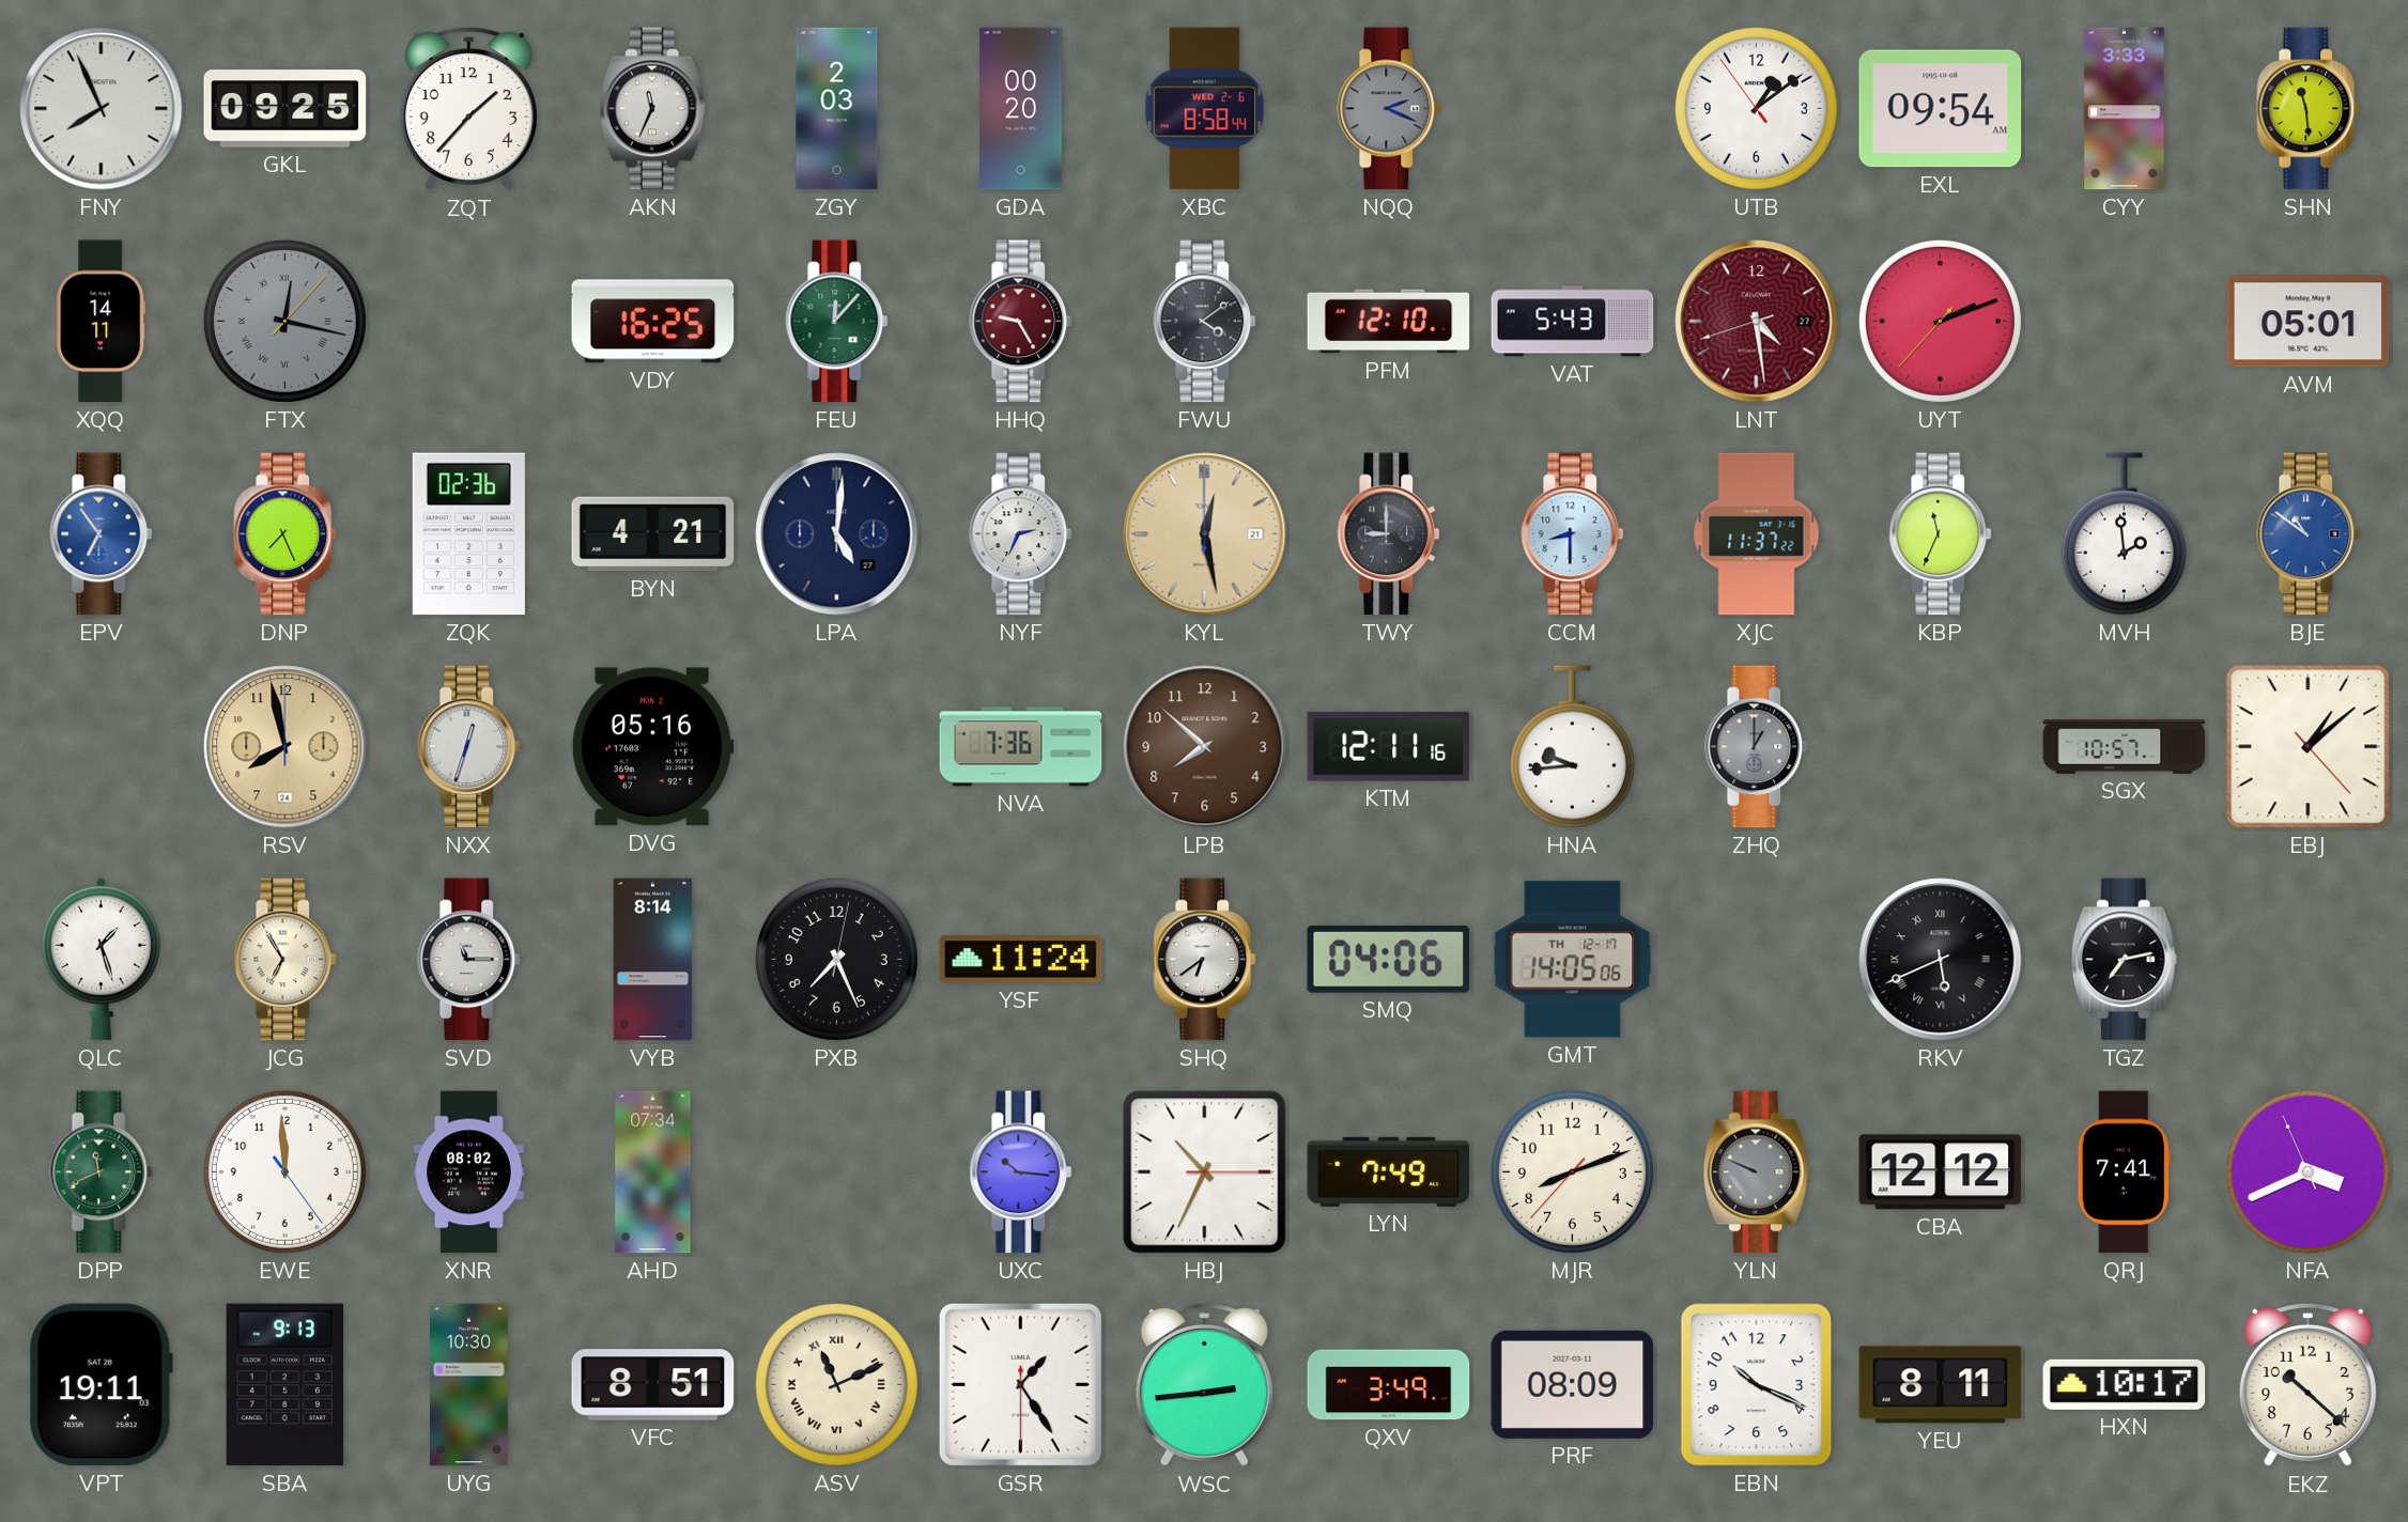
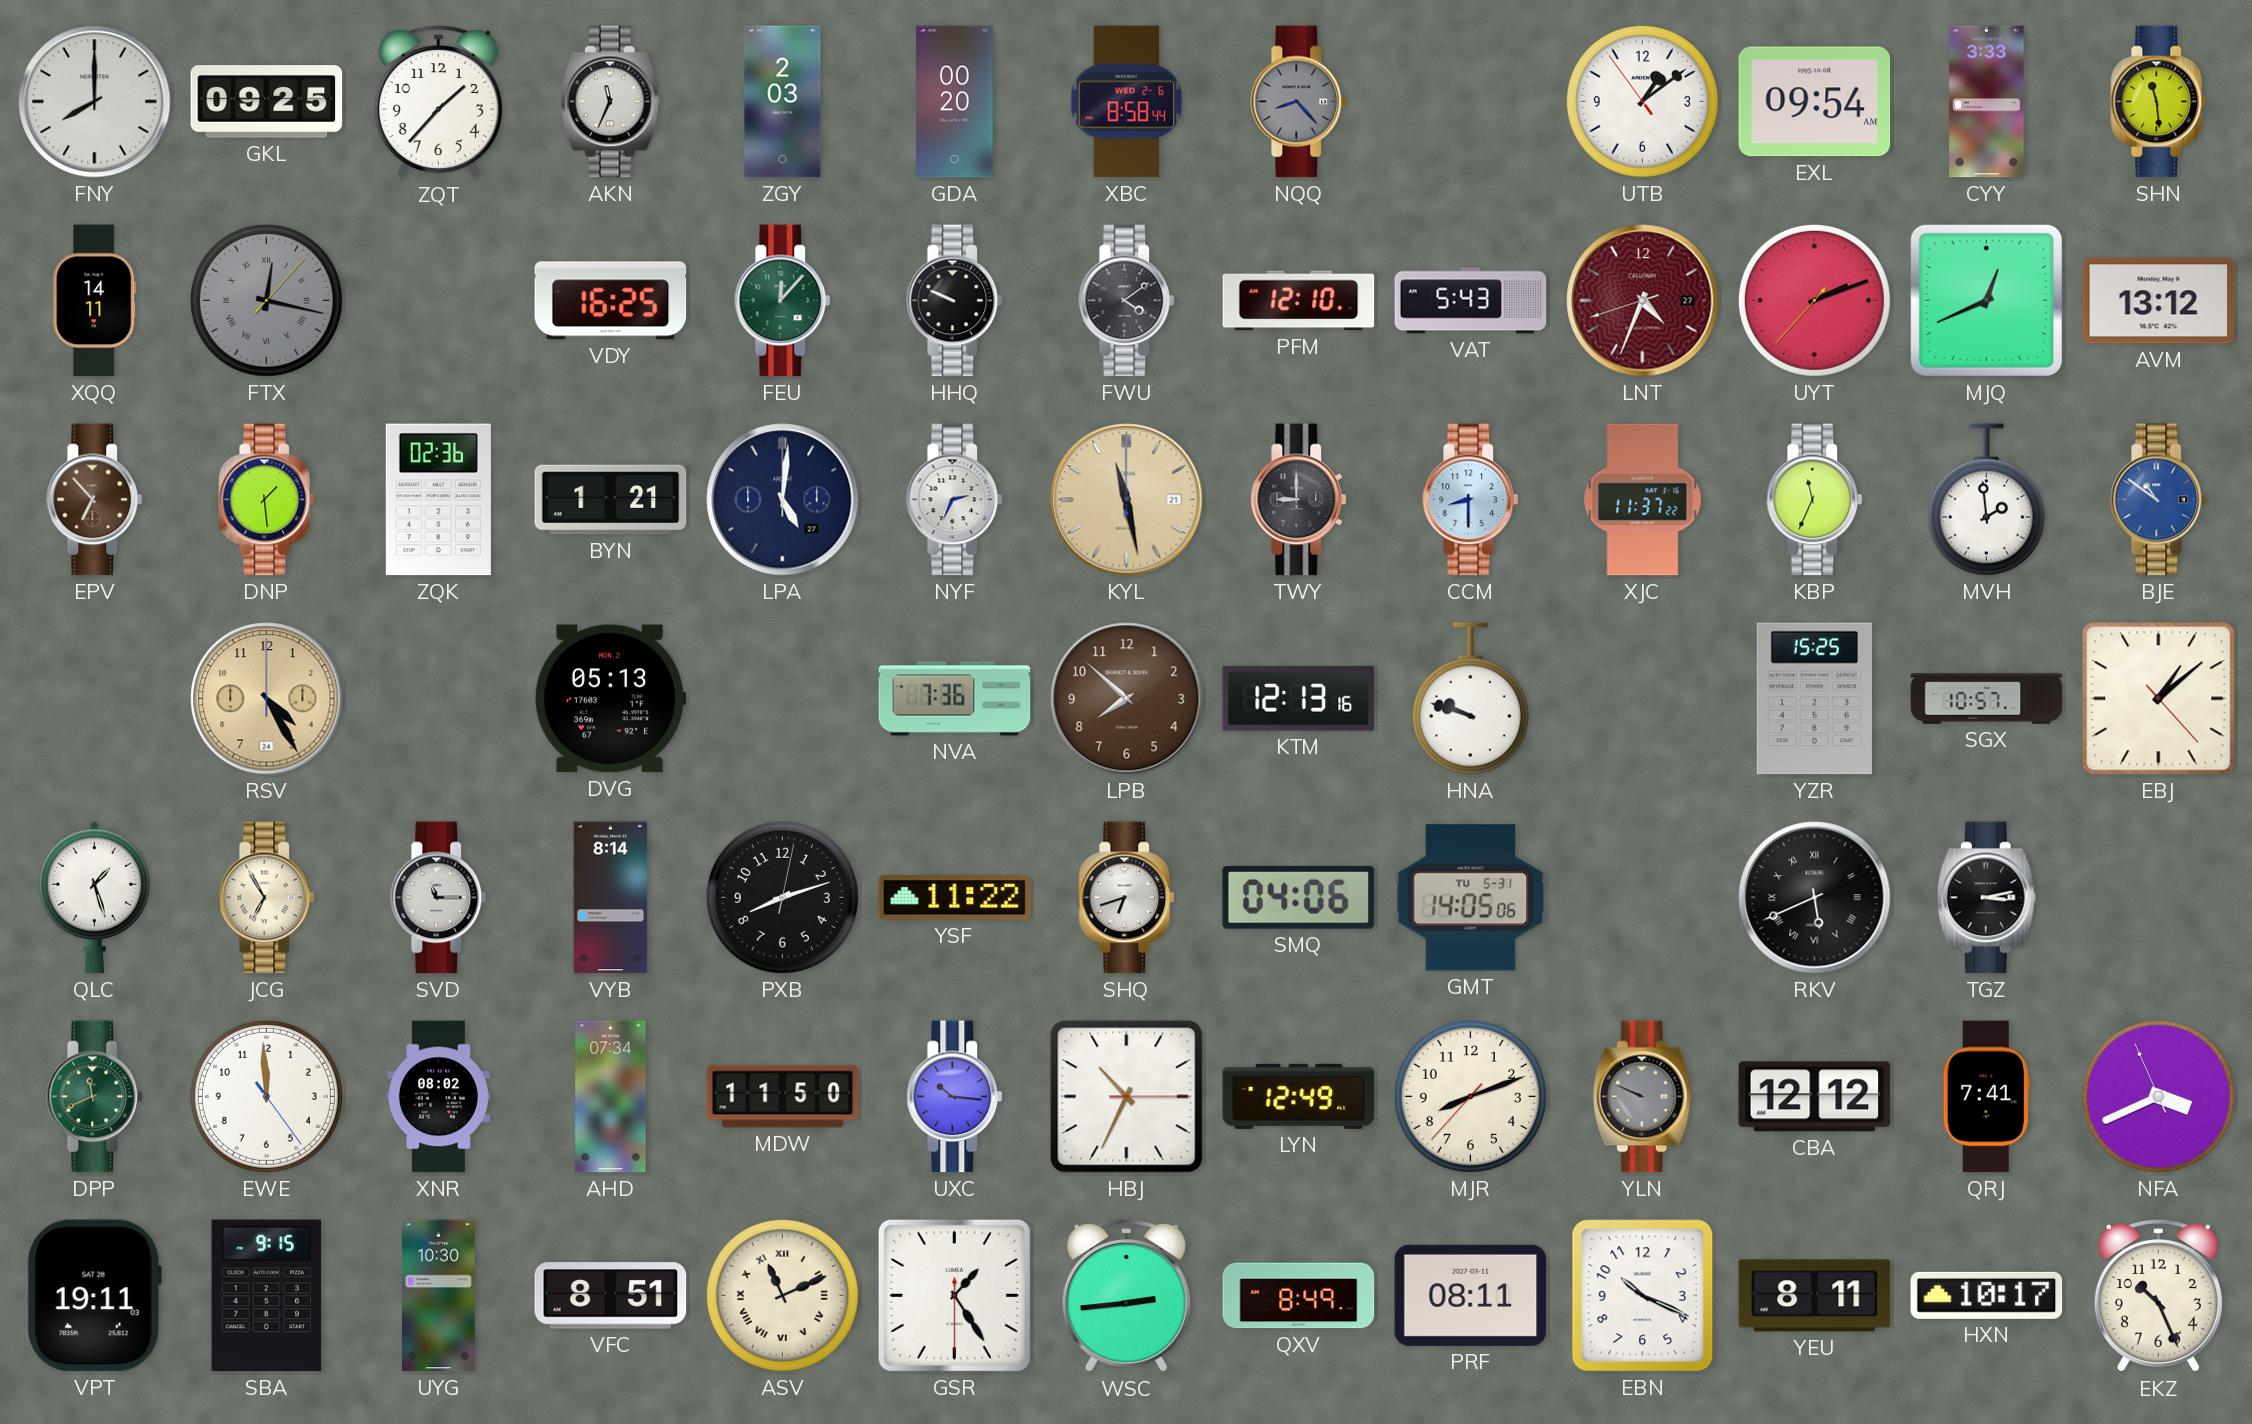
FNY: 7:56 -> 8:00
NQQ: 2:19 -> 8:23
HHQ: 9:25 -> 9:49
HHQ dial: burgundy -> black
LNT: 4:28 -> 4:33
MJQ: none -> 12:41
AVM: 05:01 -> 13:12
EPV: 6:54 -> 6:53
EPV dial: blue -> brown
DNP: 7:26 -> 1:29
BYN: 4:21 -> 1:21
KYL: 12:28 -> 11:28
RSV: 7:58 -> 4:25
NXX: 12:33 -> none
DVG: 05:16 -> 05:13
KTM: 12:11 -> 12:13
HNA: 9:44 -> 9:48
ZHQ: 1:00 -> none
YZR: none -> 15:25
PXB: 7:26 -> 8:12
YSF: 11:24 -> 11:22
SHQ: 6:39 -> 6:42
GMT date: TH 12-17 -> TU 5-31
TGZ: 7:13 -> 3:13
MDW: none -> 11:50
LYN: 7:49 -> 12:49
SBA: 9:13 -> 9:15
QXV: 3:49 -> 8:49
PRF: 08:09 -> 08:11
EKZ: 10:22 -> 10:26
